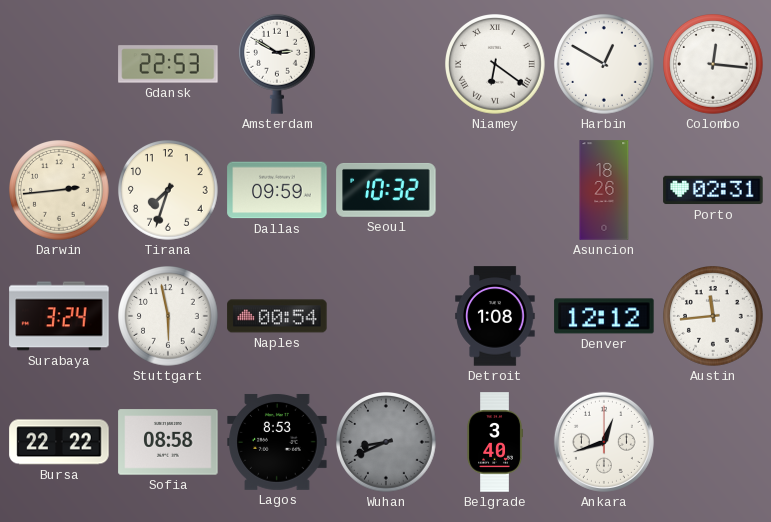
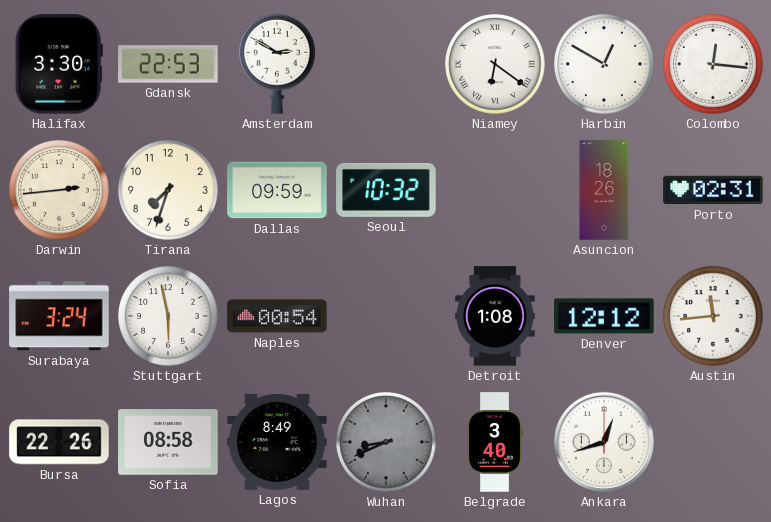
Halifax: none -> 3:30
Bursa: 22:22 -> 22:26
Lagos: 8:53 -> 8:49
